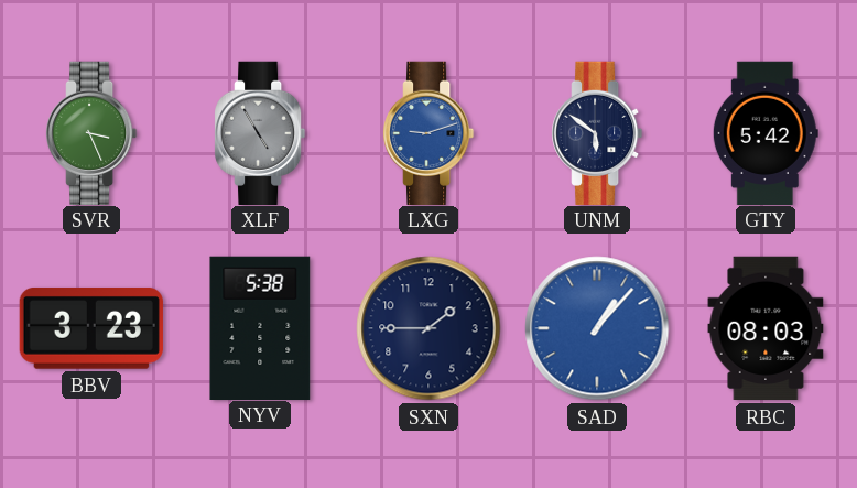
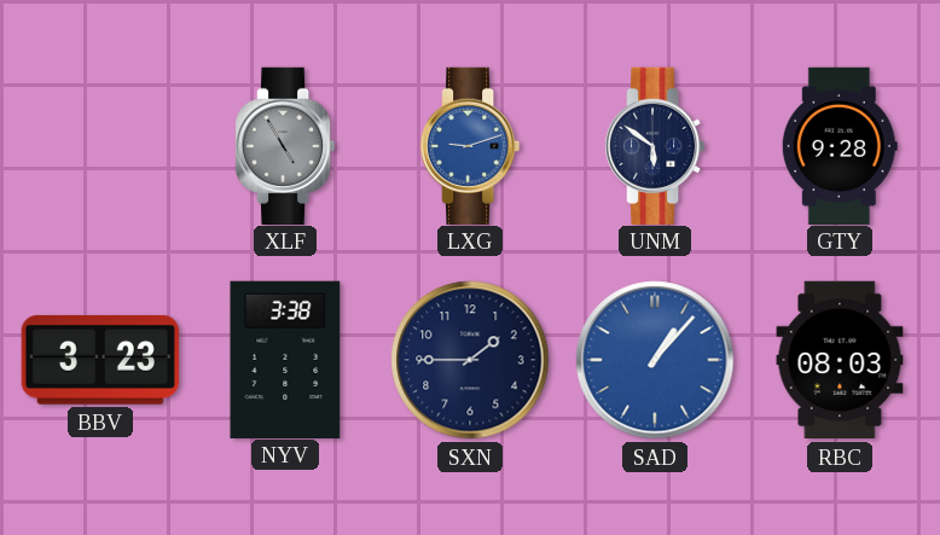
SVR: 3:26 -> none
GTY: 5:42 -> 9:28
NYV: 5:38 -> 3:38
